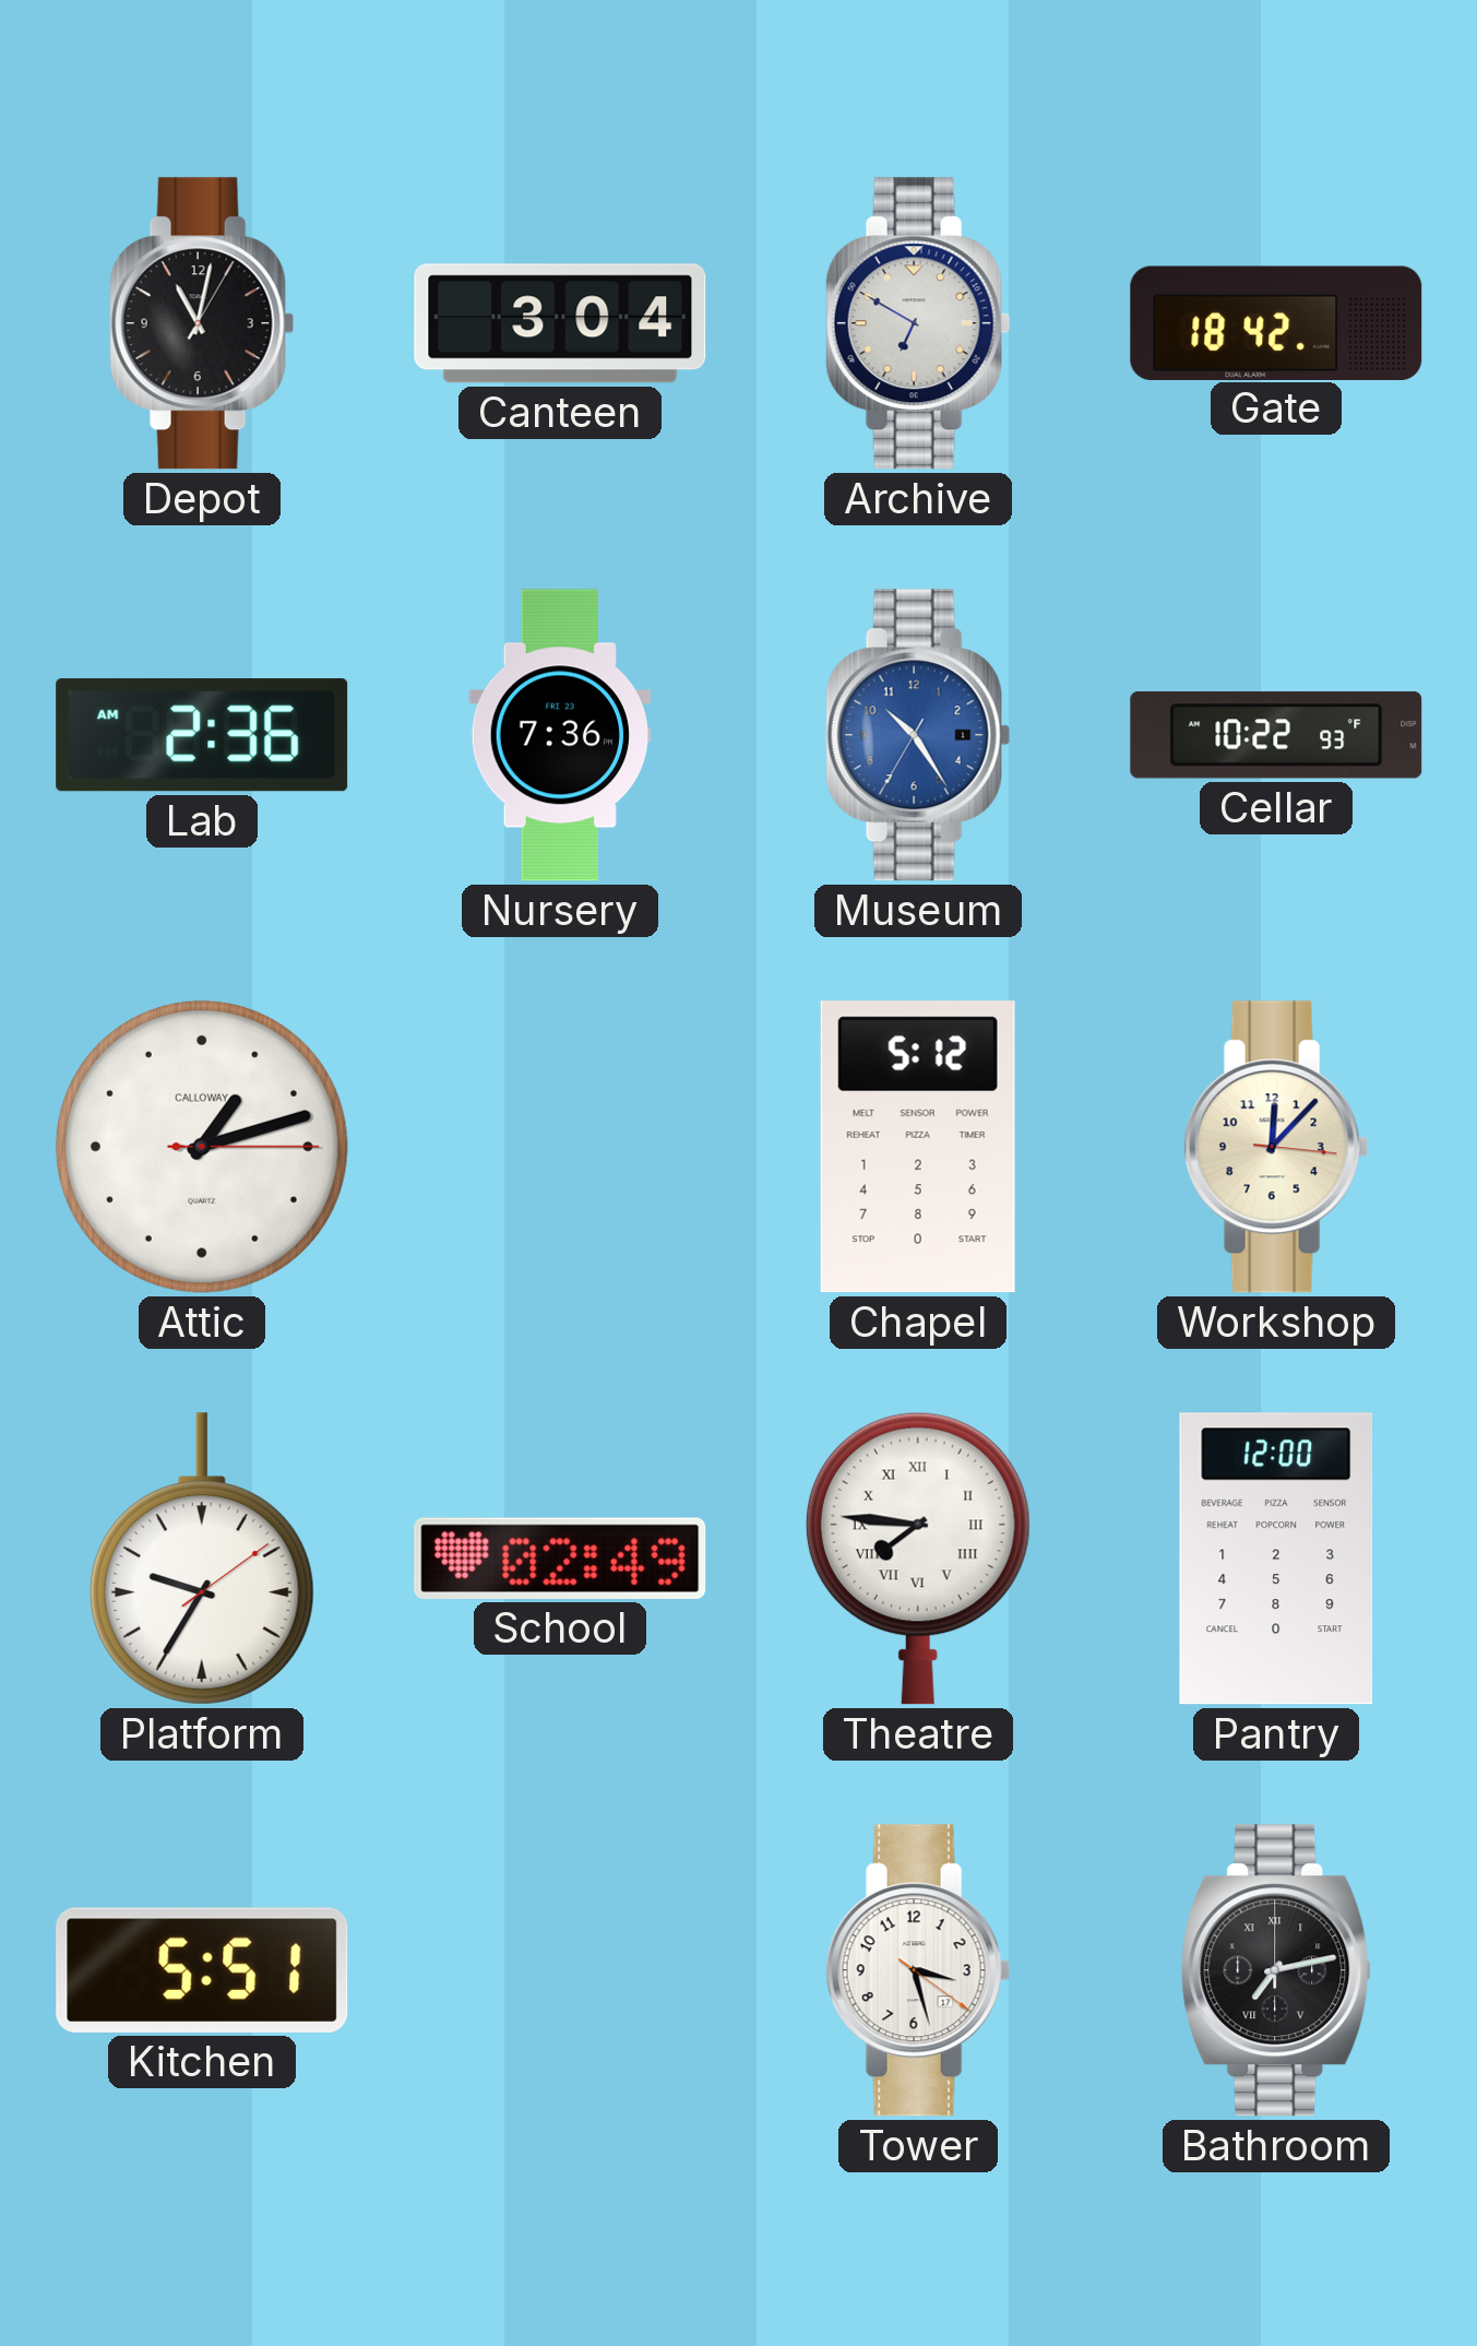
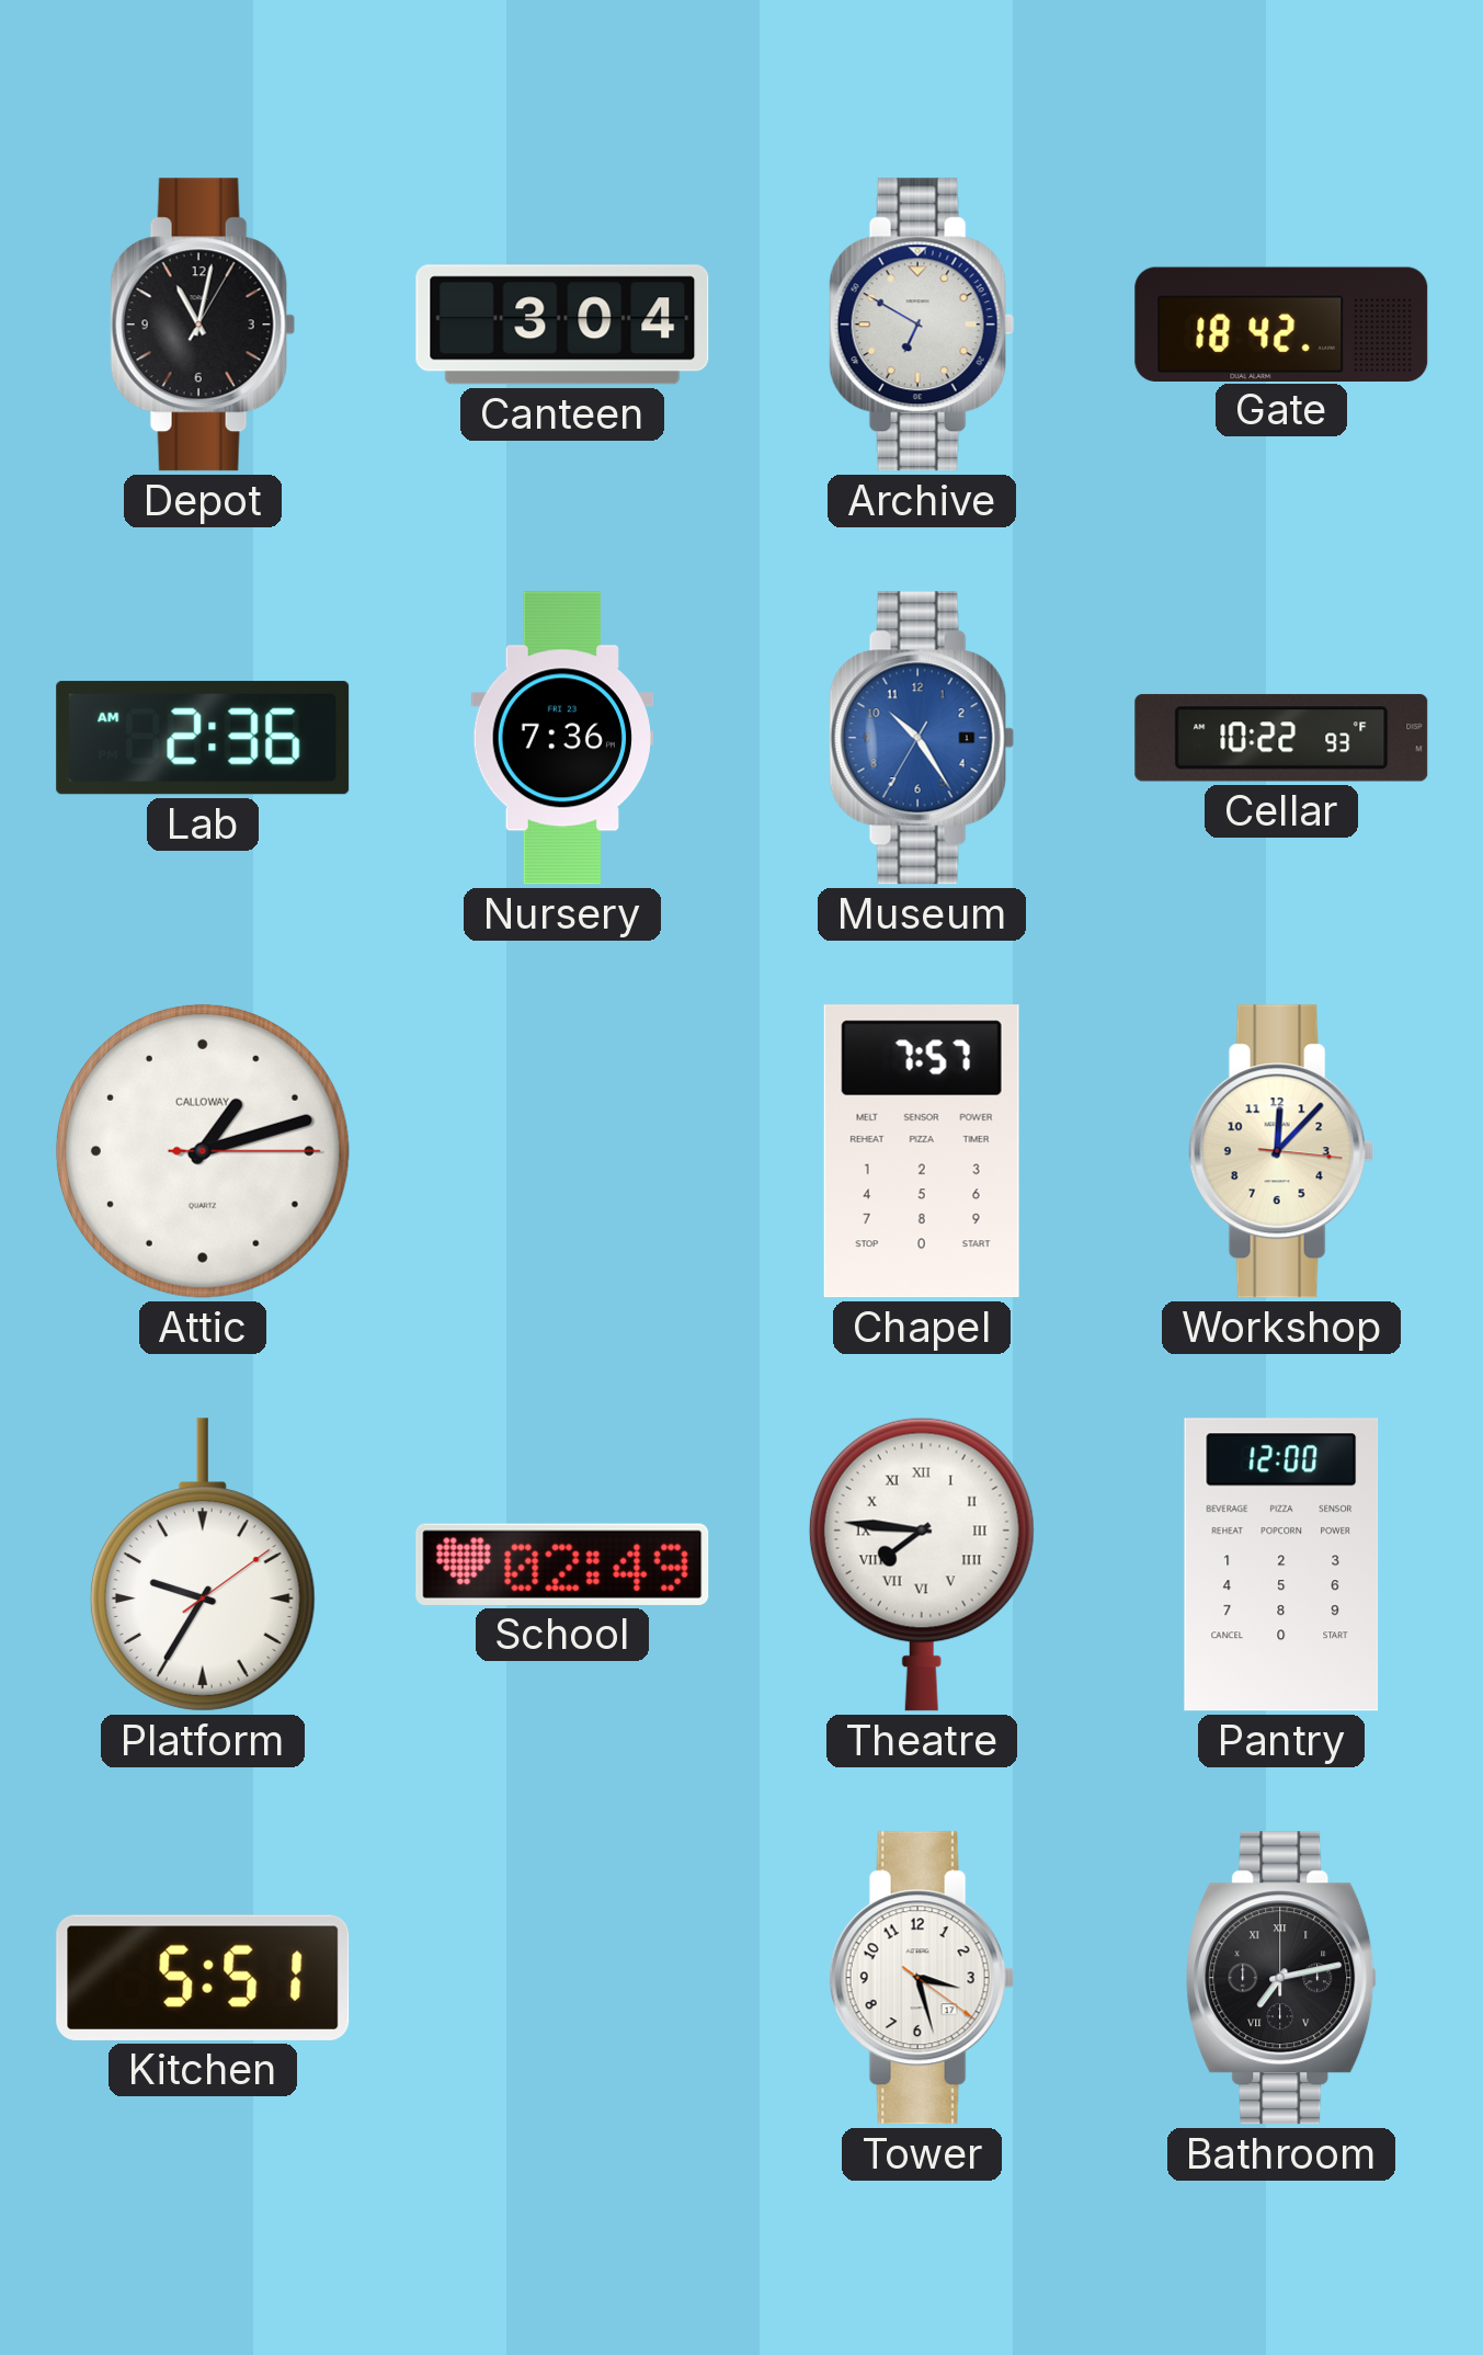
Chapel: 5:12 -> 7:57
